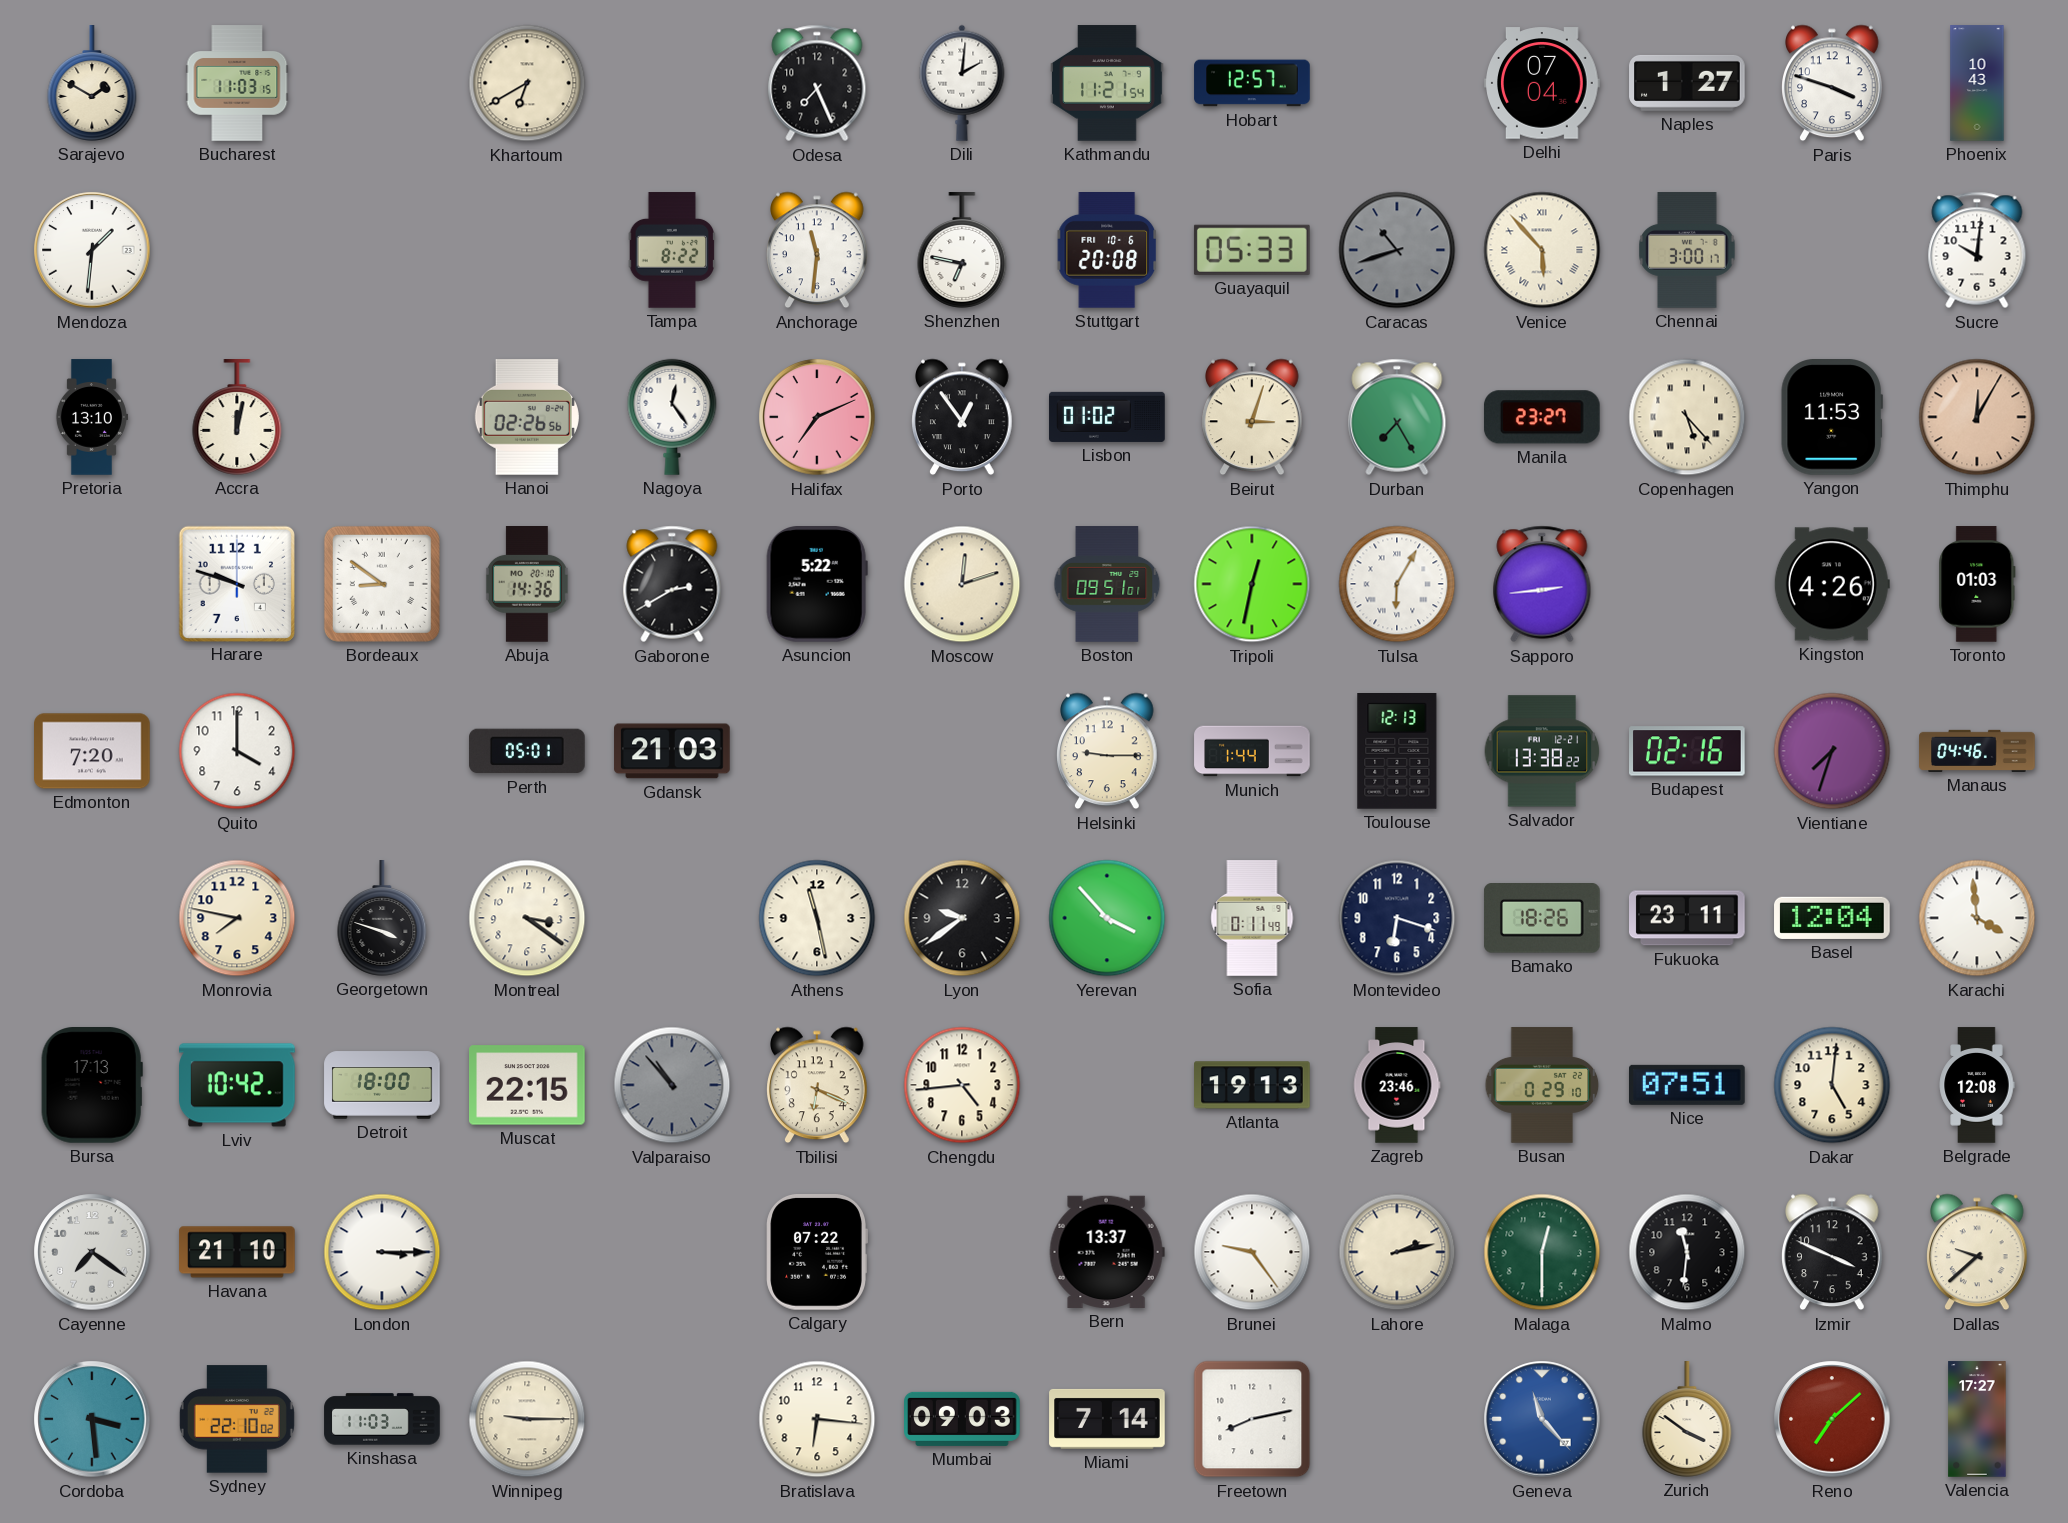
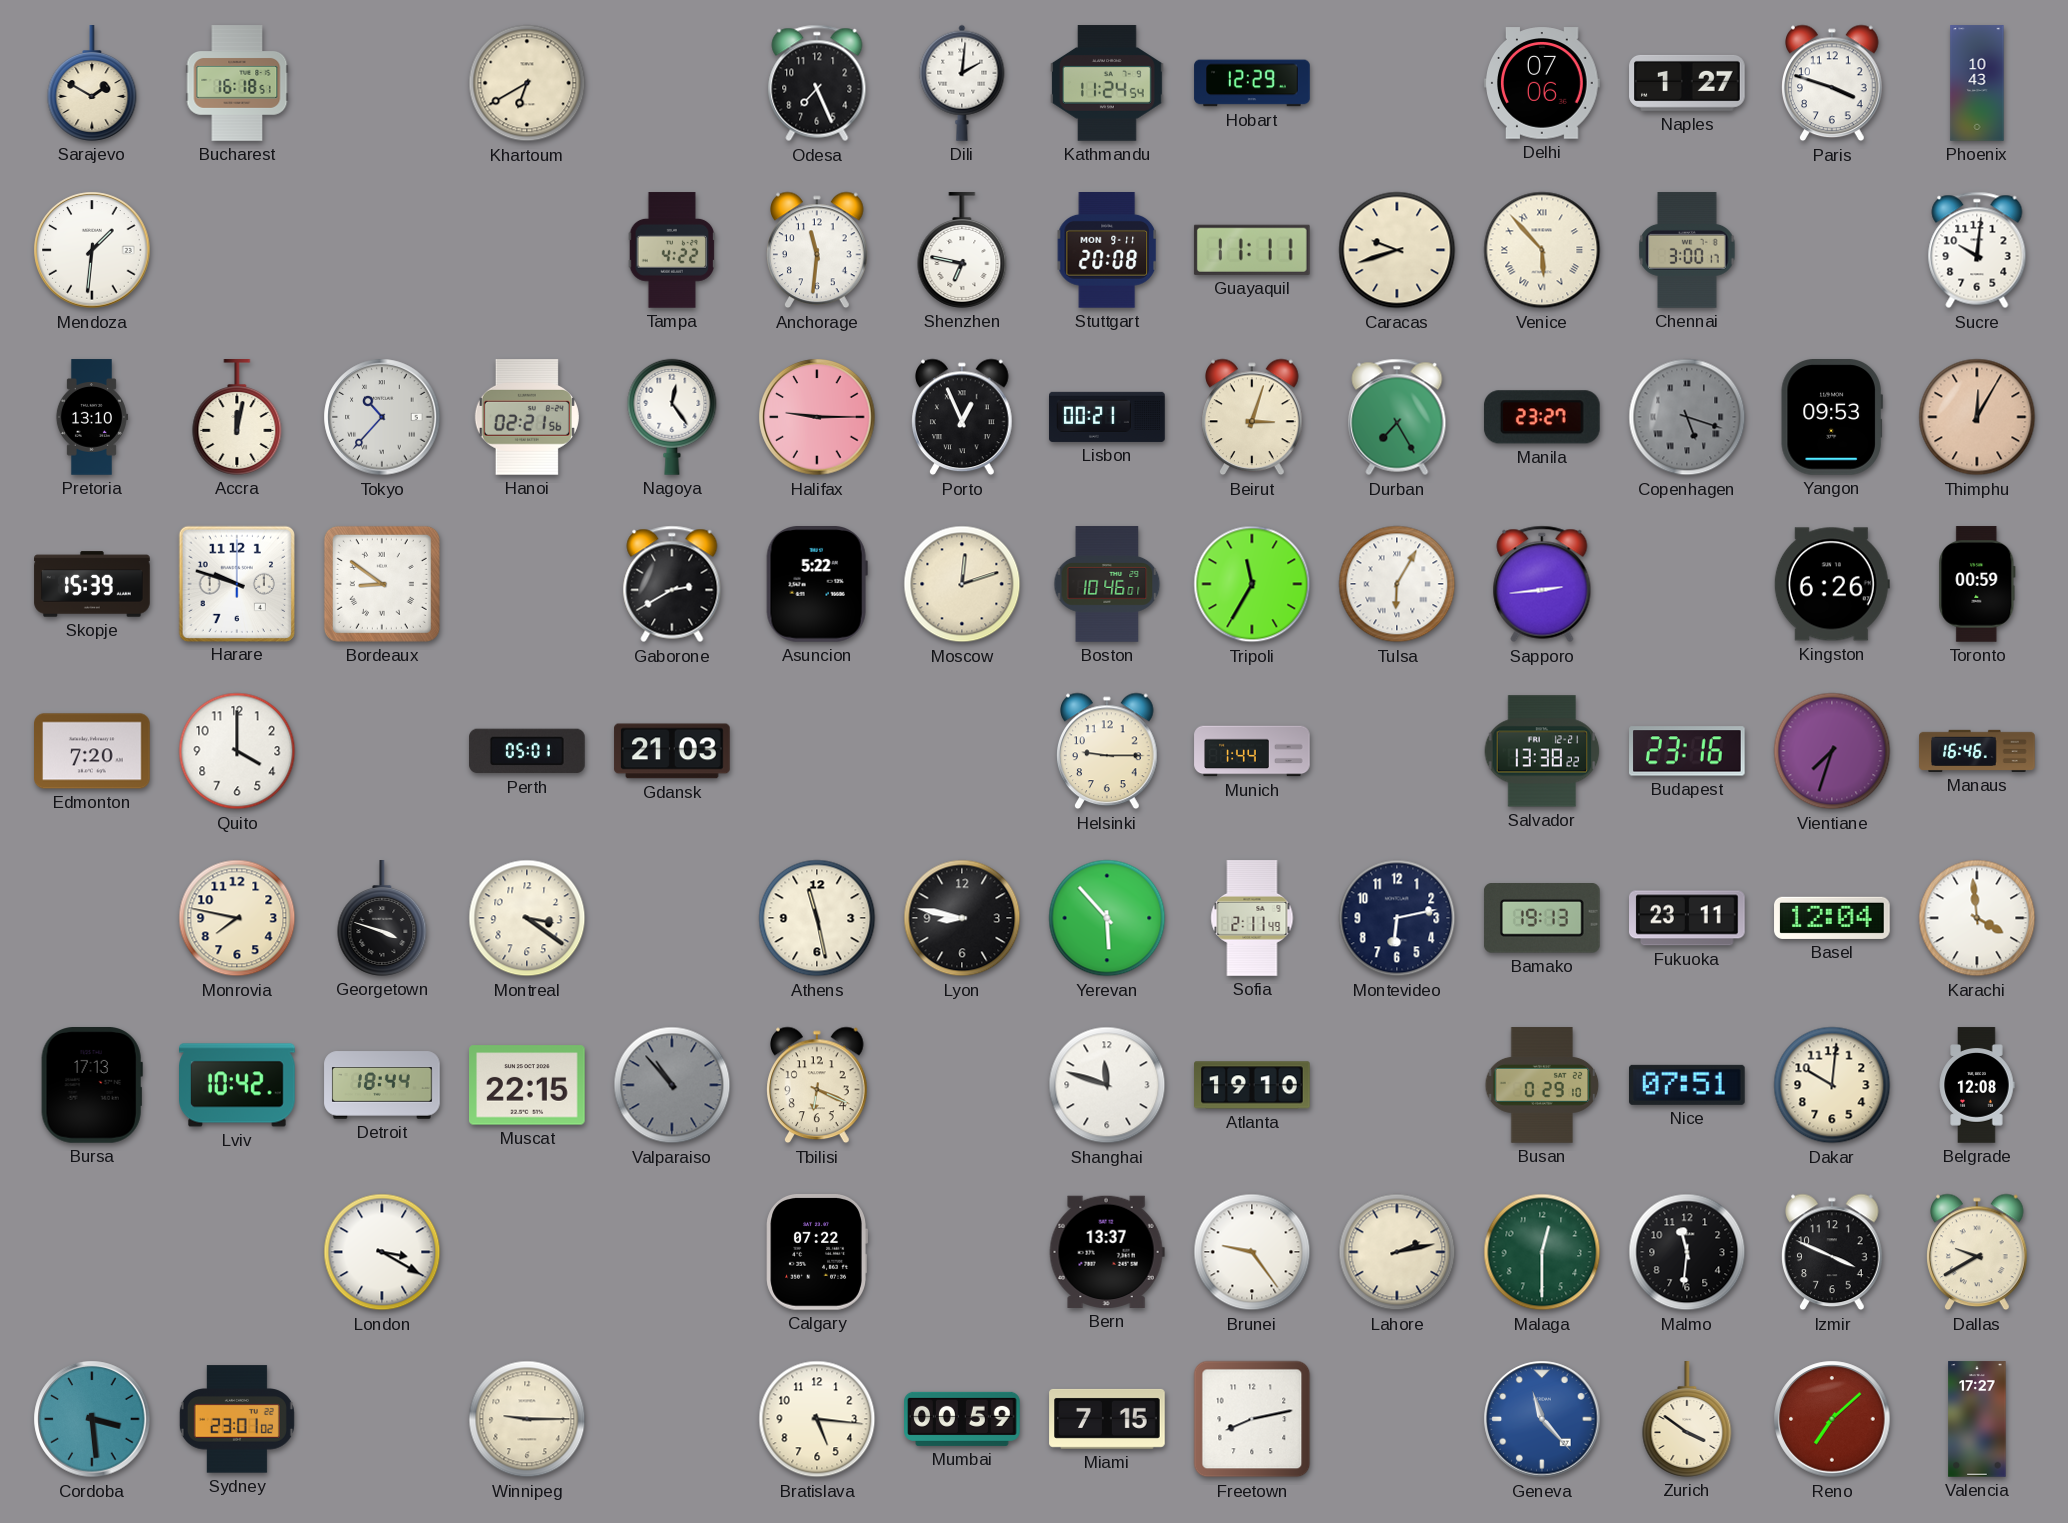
Bucharest: 11:03 -> 16:18
Kathmandu: 11:21 -> 11:24
Hobart: 12:57 -> 12:29
Delhi: 07:04 -> 07:06
Tampa: 8:22 -> 4:22
Stuttgart date: FRI 10-6 -> MON 9-11
Guayaquil: 05:33 -> 11:11
Caracas: 10:42 -> 9:42
Caracas dial: grey -> cream
Tokyo: none -> 10:37
Hanoi: 02:26 -> 02:21
Halifax: 7:11 -> 9:15
Porto: 12:54 -> 12:56
Lisbon: 01:02 -> 00:21
Copenhagen: 5:23 -> 5:18
Copenhagen dial: cream -> grey
Yangon: 11:53 -> 09:53
Skopje: none -> 15:39
Abuja: 14:36 -> none
Boston: 09:51 -> 10:46
Tripoli: 12:32 -> 11:35
Kingston: 4:26 -> 6:26
Toronto: 01:03 -> 00:59
Toulouse: 12:13 -> none
Budapest: 02:16 -> 23:16
Manaus: 04:46 -> 16:46
Lyon: 9:39 -> 8:47
Yerevan: 3:53 -> 5:53
Sofia: 0:11 -> 2:11
Montevideo: 6:18 -> 6:13
Bamako: 18:26 -> 19:13
Detroit: 18:00 -> 18:44
Chengdu: 4:44 -> none
Shanghai: none -> 11:48
Atlanta: 19:13 -> 19:10
Zagreb: 23:46 -> none
Dakar: 5:01 -> 10:01
Cayenne: 7:21 -> none
Havana: 21:10 -> none
London: 3:15 -> 3:20
Dallas: 9:38 -> 9:40
Sydney: 22:10 -> 23:01
Kinshasa: 11:03 -> none
Bratislava: 6:16 -> 5:16
Mumbai: 09:03 -> 00:59
Miami: 7:14 -> 7:15
